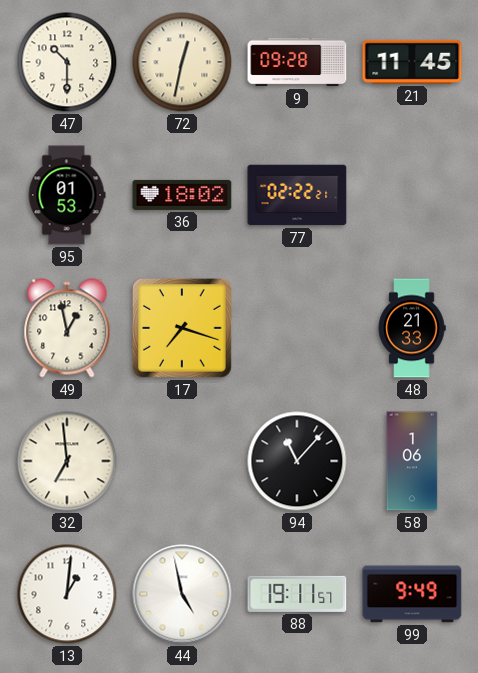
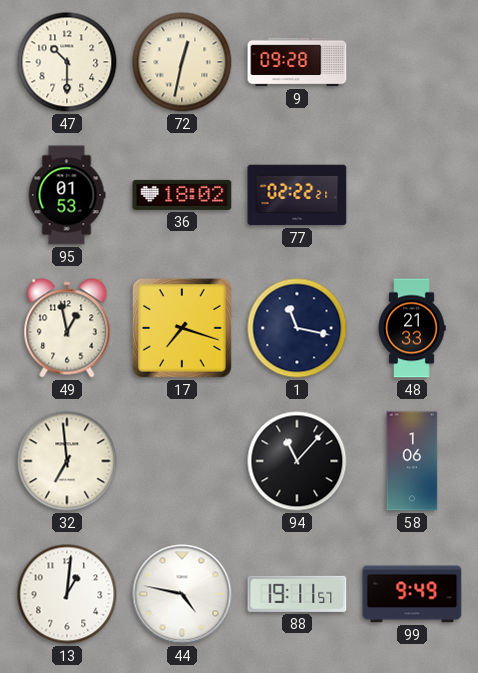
21: 11:45 -> none
1: none -> 11:17
44: 4:58 -> 4:47
